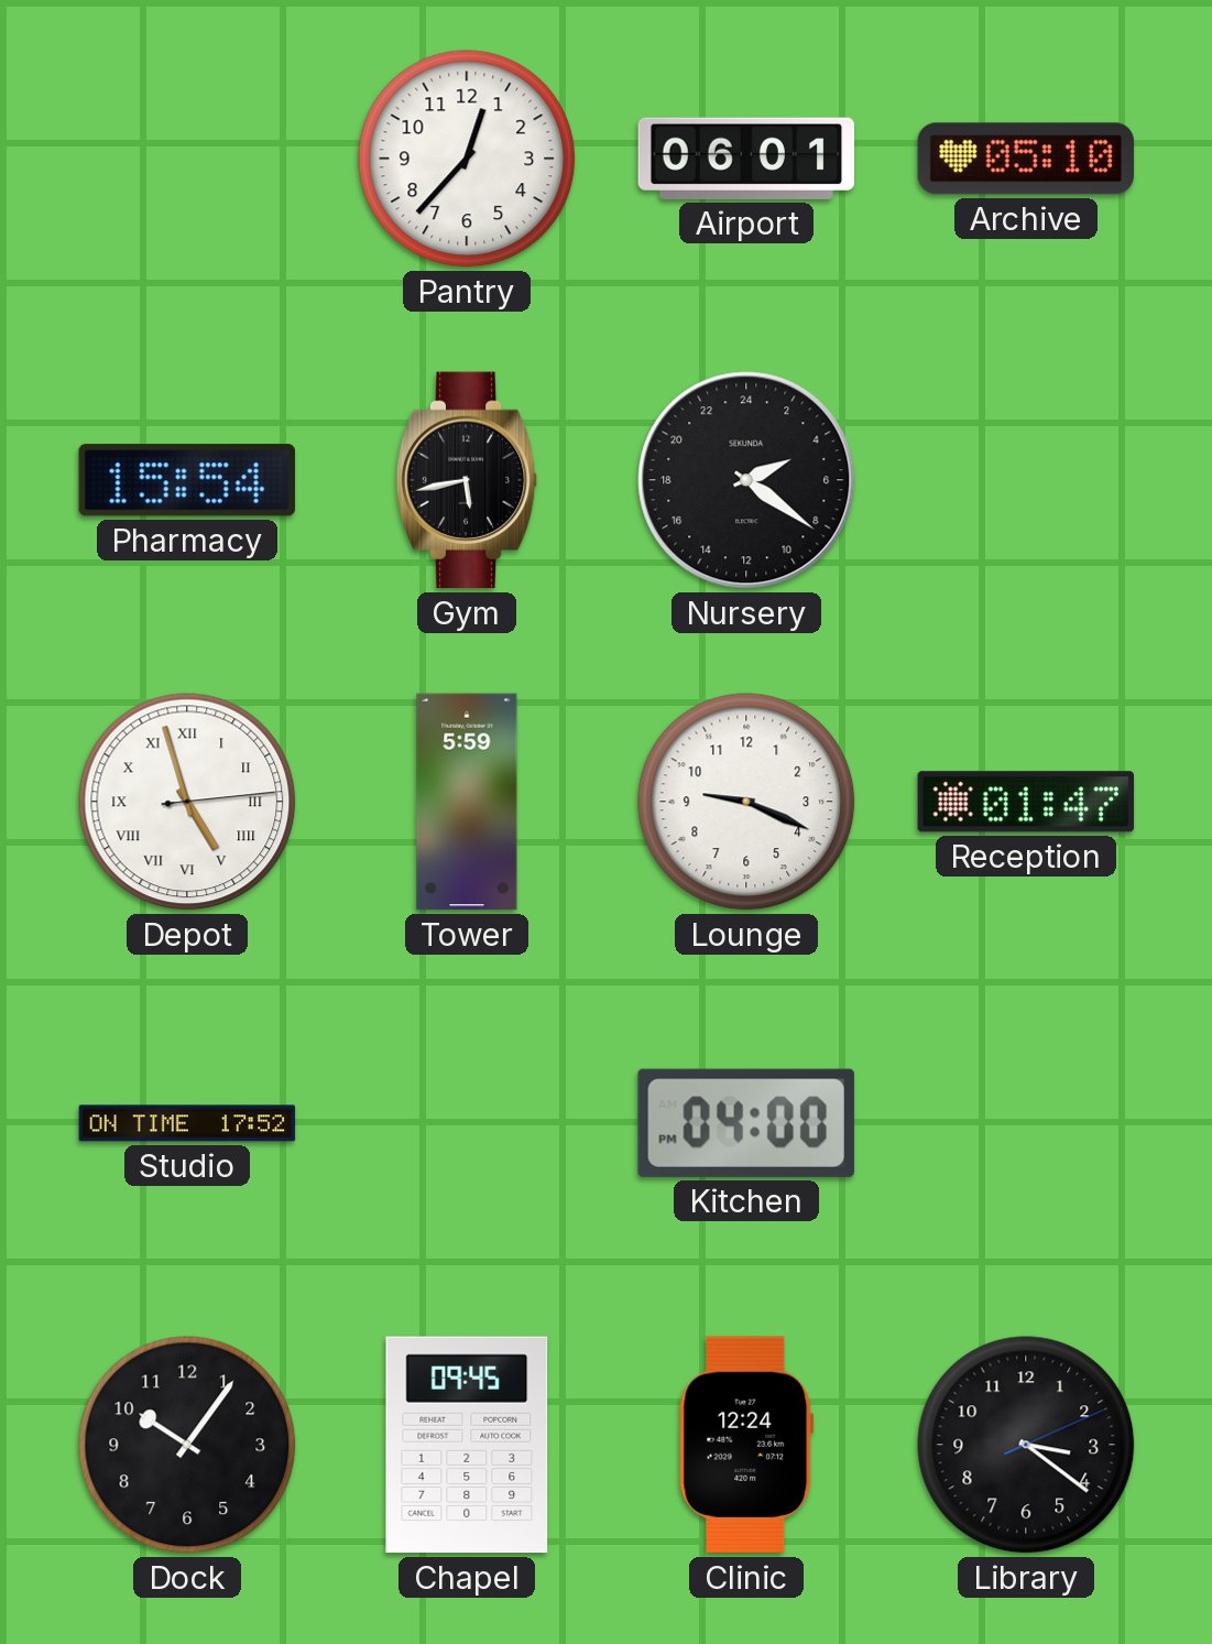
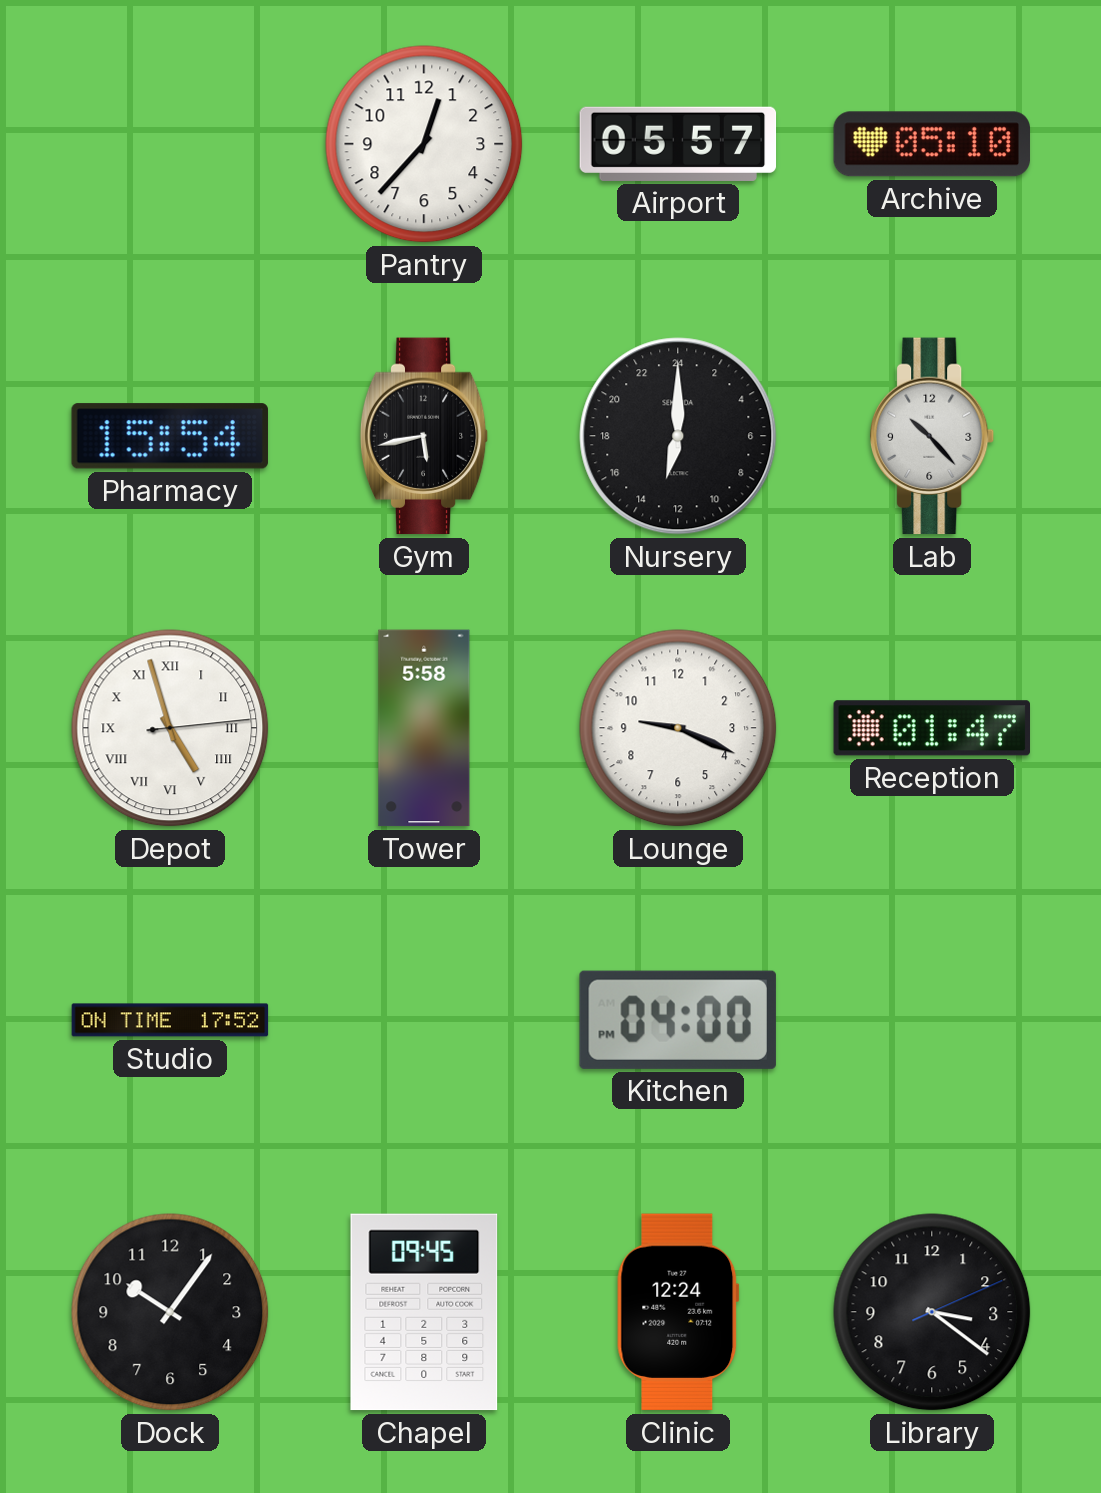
Airport: 06:01 -> 05:57
Nursery: 4:21 -> 13:00
Lab: none -> 10:23
Tower: 5:59 -> 5:58
